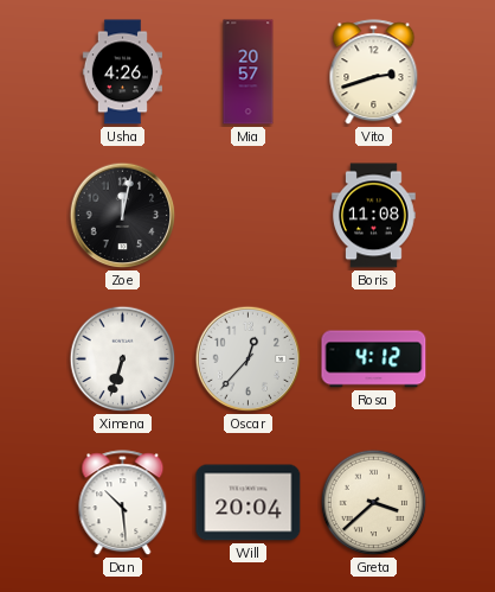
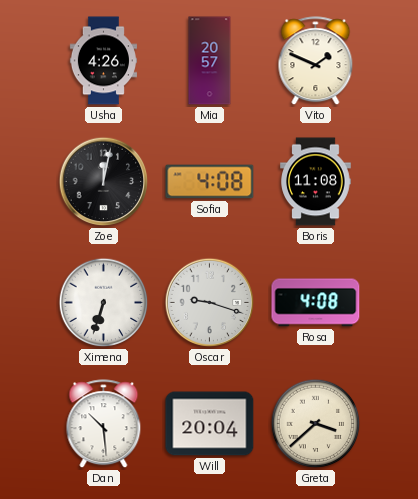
Vito: 2:42 -> 1:49
Sofia: none -> 4:08
Oscar: 12:37 -> 9:18
Rosa: 4:12 -> 4:08
